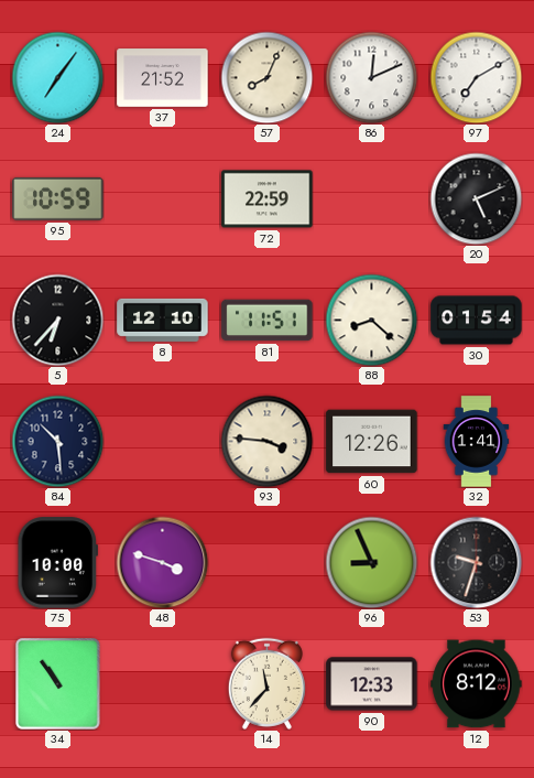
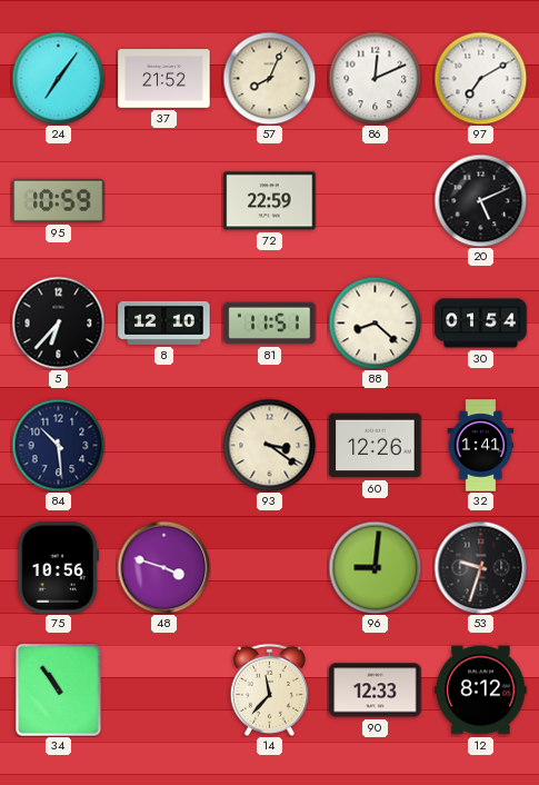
93: 3:46 -> 3:21
75: 10:00 -> 10:56
96: 8:56 -> 9:01
